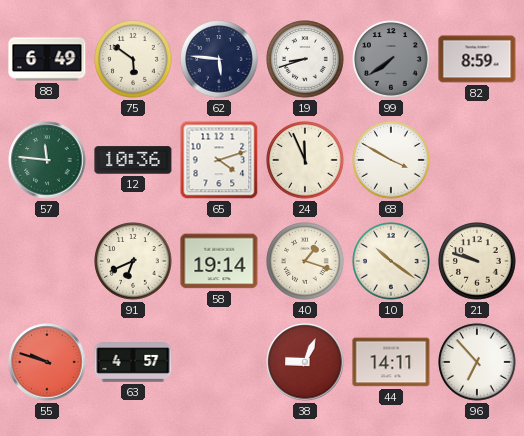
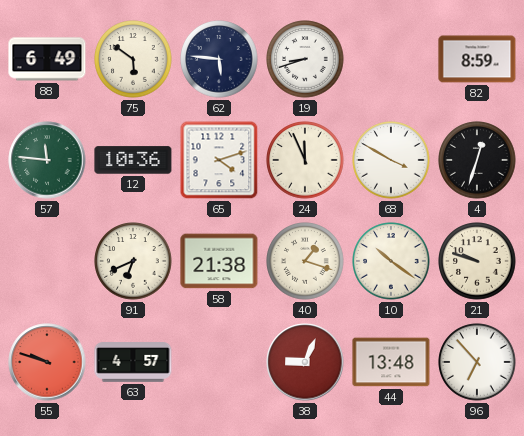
99: 7:39 -> none
4: none -> 12:33
58: 19:14 -> 21:38
44: 14:11 -> 13:48
